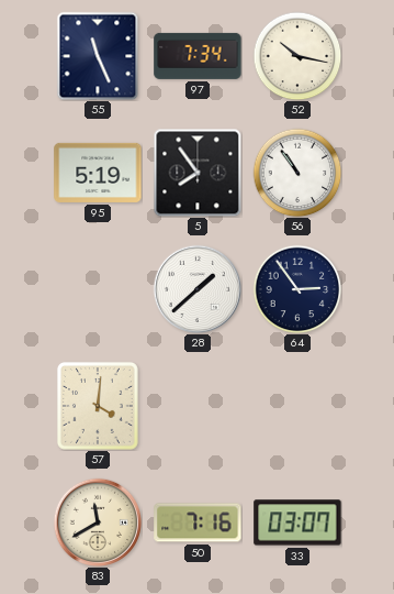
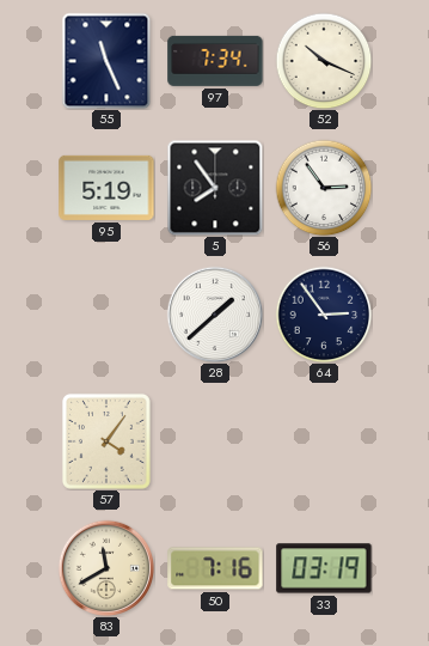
52: 10:17 -> 10:19
56: 10:54 -> 2:54
57: 4:01 -> 4:06
33: 03:07 -> 03:19
